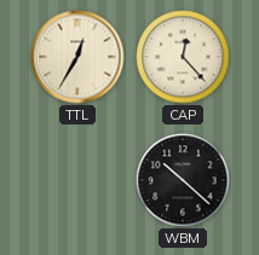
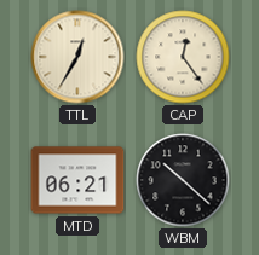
CAP: 12:23 -> 12:24
MTD: none -> 06:21
